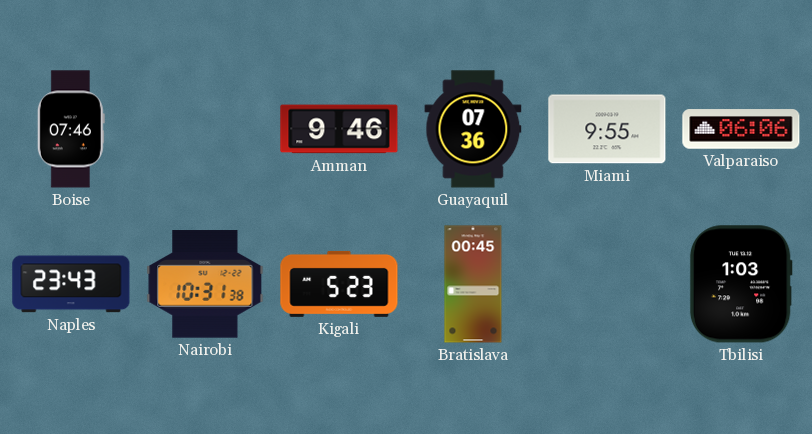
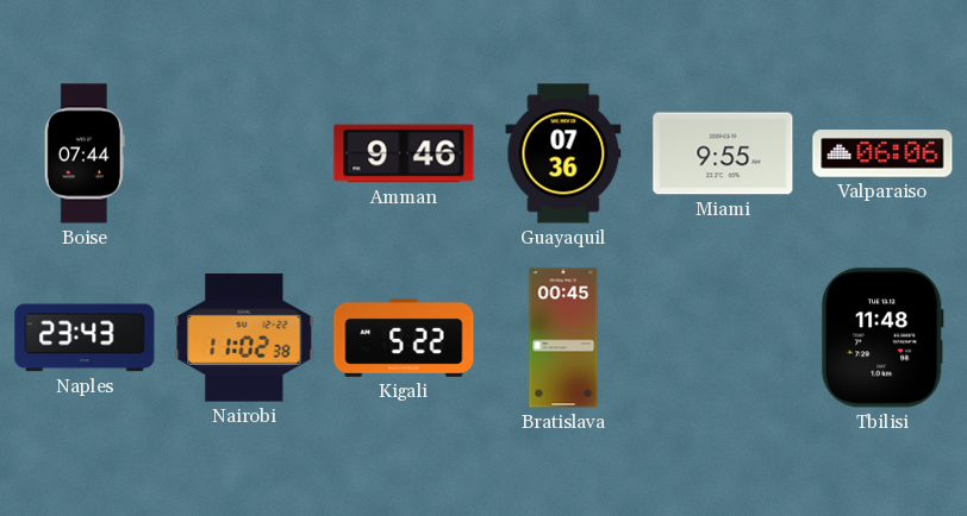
Boise: 07:46 -> 07:44
Nairobi: 10:31 -> 11:02
Kigali: 5:23 -> 5:22
Tbilisi: 1:03 -> 11:48
